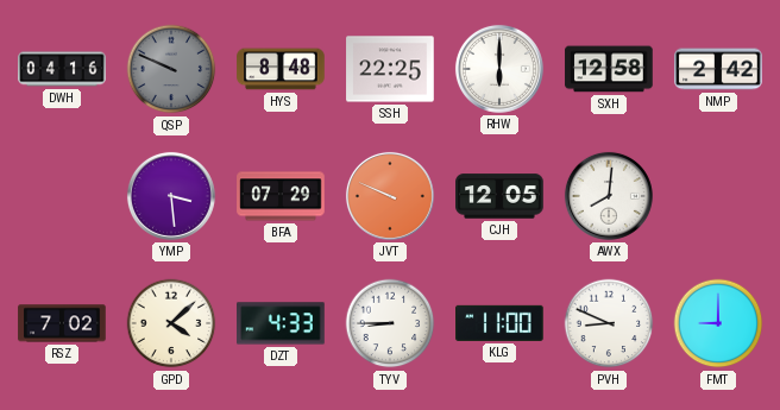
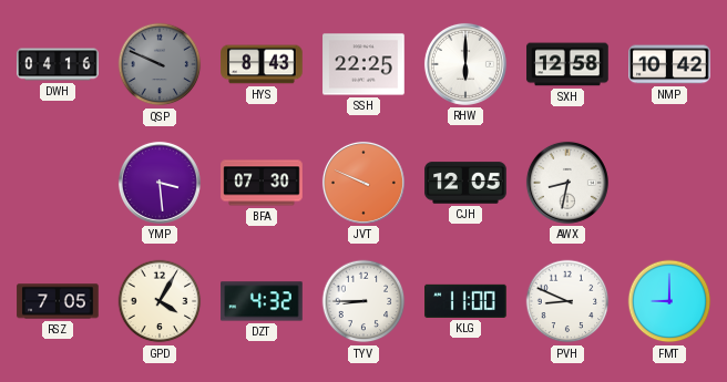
HYS: 8:48 -> 8:43
NMP: 2:42 -> 10:42
BFA: 07:29 -> 07:30
AWX: 8:01 -> 8:32
RSZ: 7:02 -> 7:05
GPD: 4:08 -> 4:05
DZT: 4:33 -> 4:32
